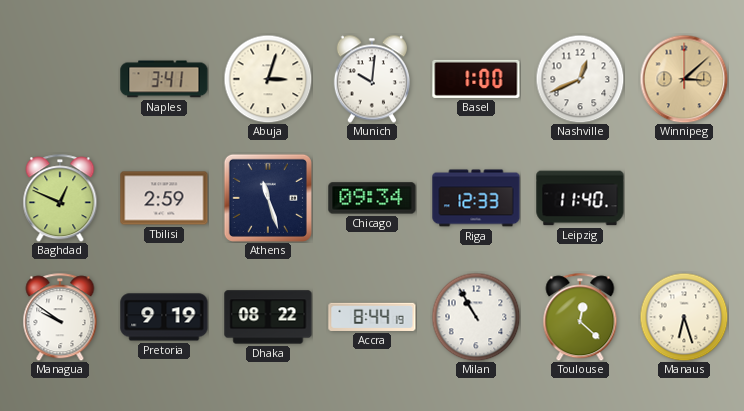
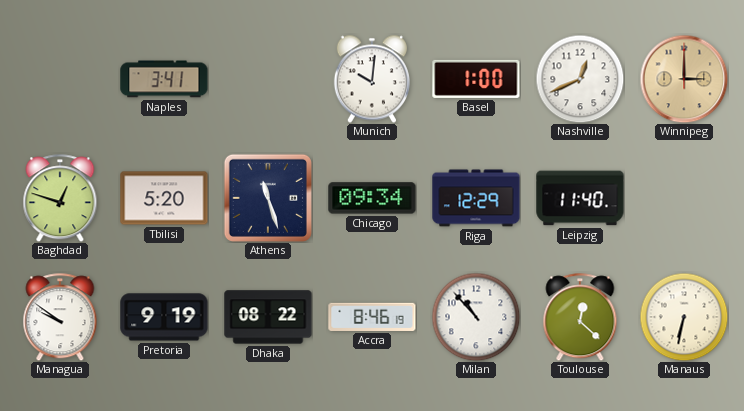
Abuja: 3:03 -> none
Winnipeg: 3:08 -> 3:00
Baghdad: 12:49 -> 12:48
Tbilisi: 2:59 -> 5:20
Riga: 12:33 -> 12:29
Accra: 8:44 -> 8:46
Milan: 10:55 -> 10:53
Manaus: 6:27 -> 6:32
